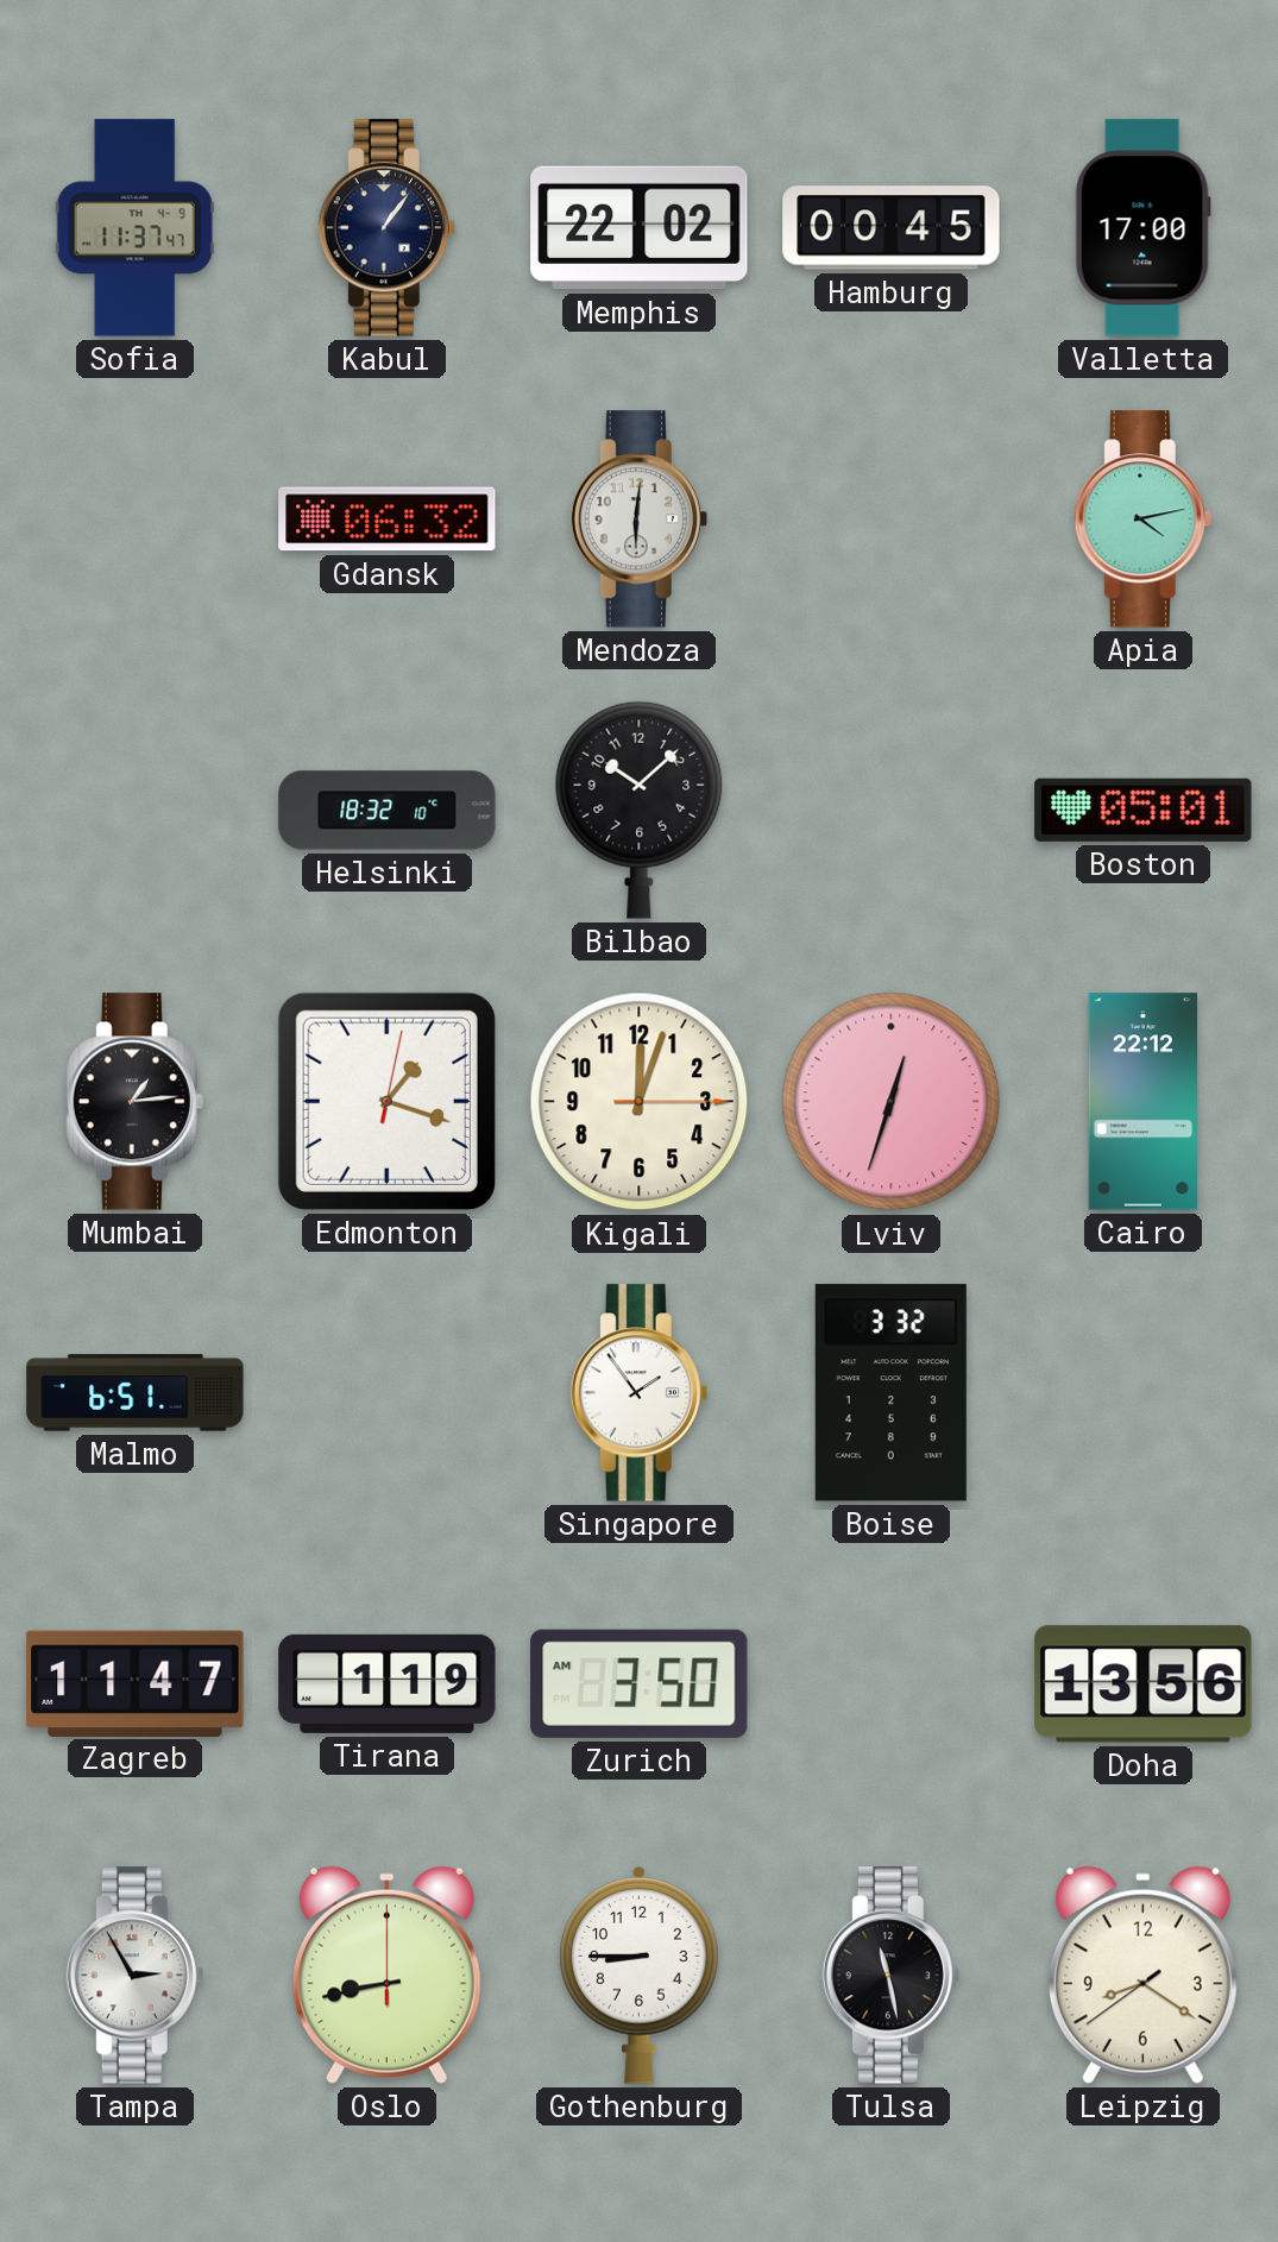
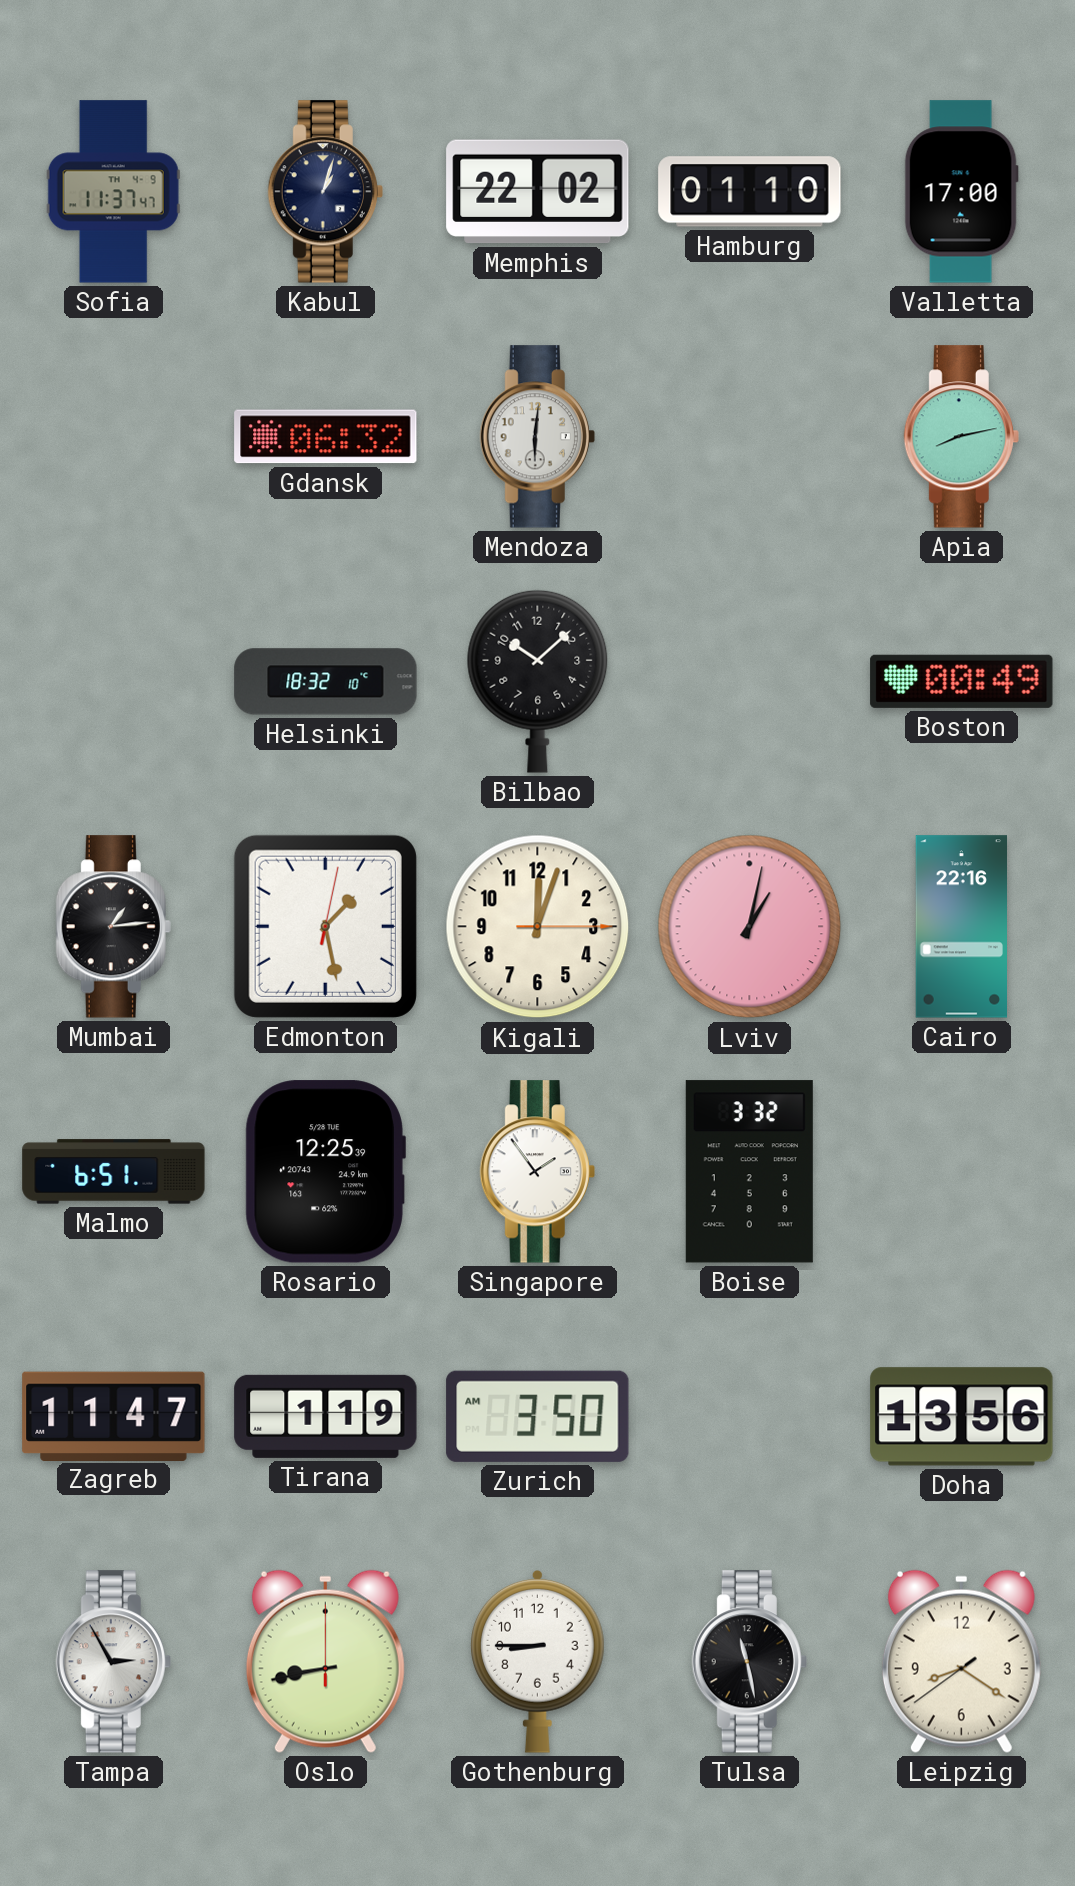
Kabul: 1:06 -> 1:03
Hamburg: 00:45 -> 01:10
Apia: 4:13 -> 8:13
Boston: 05:01 -> 00:49
Edmonton: 1:18 -> 1:28
Lviv: 12:33 -> 1:02
Cairo: 22:12 -> 22:16
Rosario: none -> 12:25
